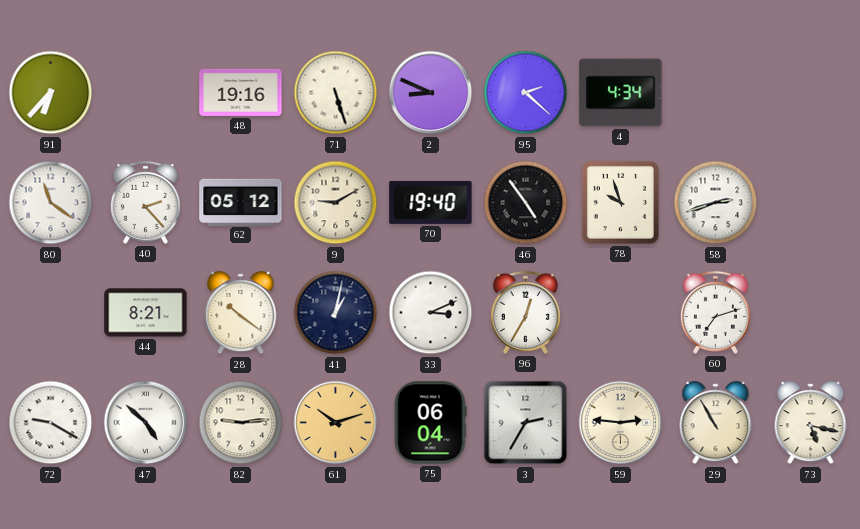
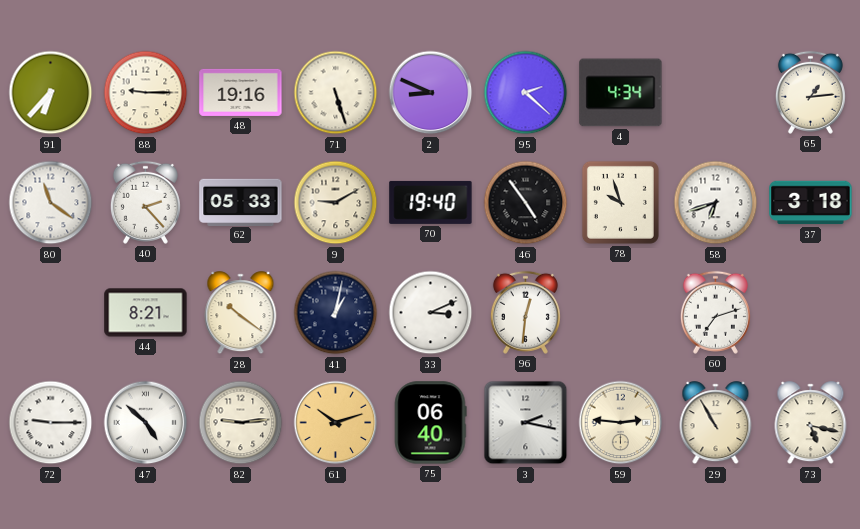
88: none -> 9:15
65: none -> 1:14
62: 05:12 -> 05:33
58: 2:42 -> 6:42
37: none -> 3:18
96: 12:35 -> 12:31
72: 9:20 -> 9:15
75: 06:04 -> 06:40
3: 2:35 -> 2:17
